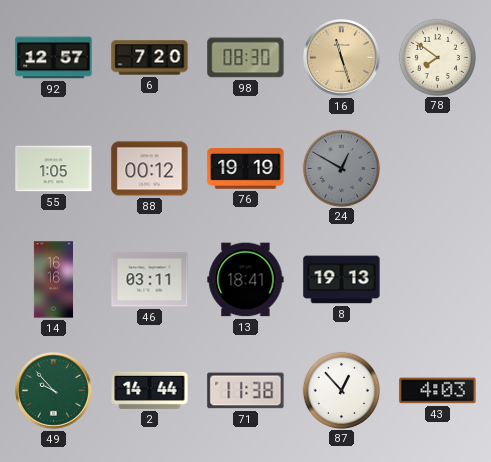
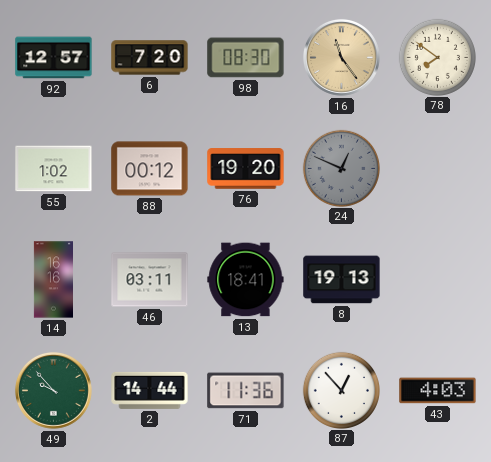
16: 11:27 -> 11:24
55: 1:05 -> 1:02
76: 19:19 -> 19:20
24: 12:50 -> 12:49
71: 11:38 -> 11:36
